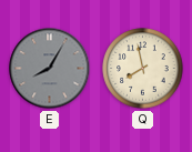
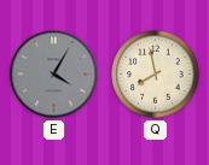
E: 8:05 -> 4:05
